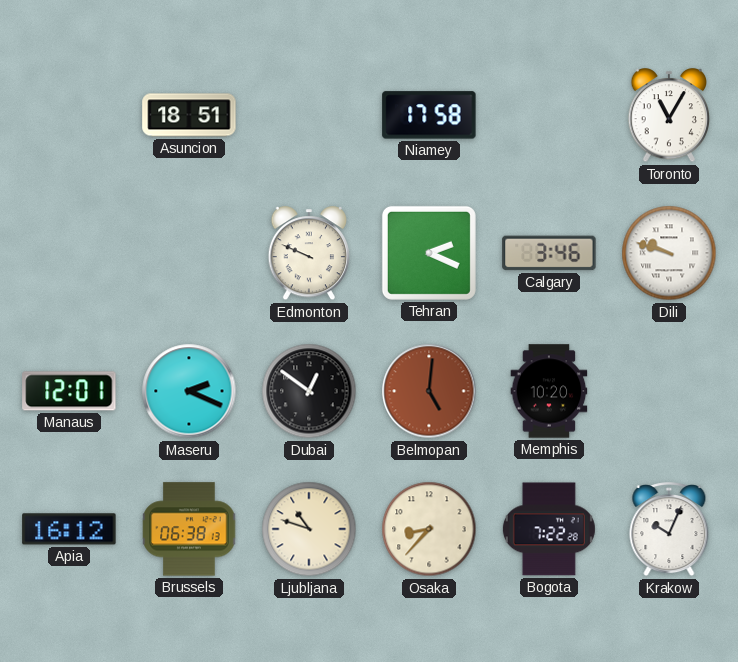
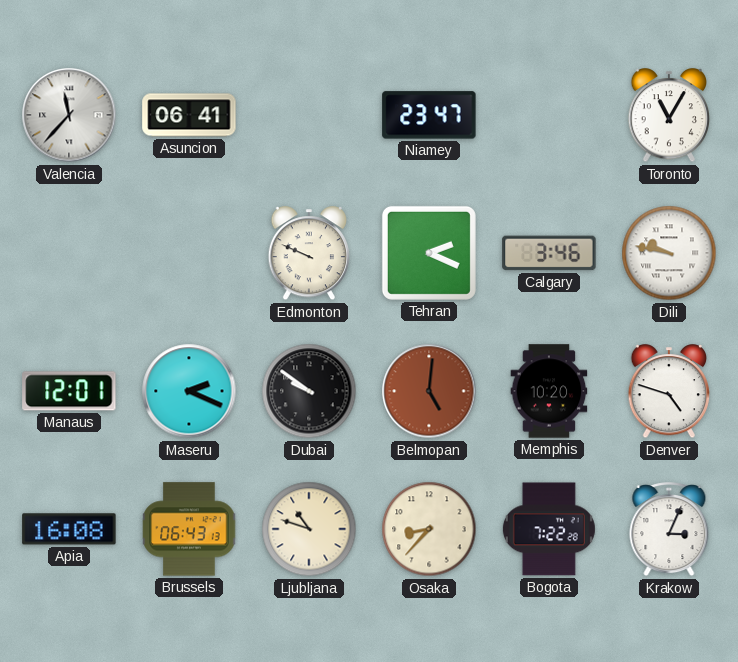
Valencia: none -> 11:37
Asuncion: 18:51 -> 06:41
Niamey: 17:58 -> 23:47
Dili: 9:48 -> 9:47
Dubai: 12:51 -> 9:51
Denver: none -> 4:48
Apia: 16:12 -> 16:08
Brussels: 06:38 -> 06:43
Krakow: 10:04 -> 3:04
